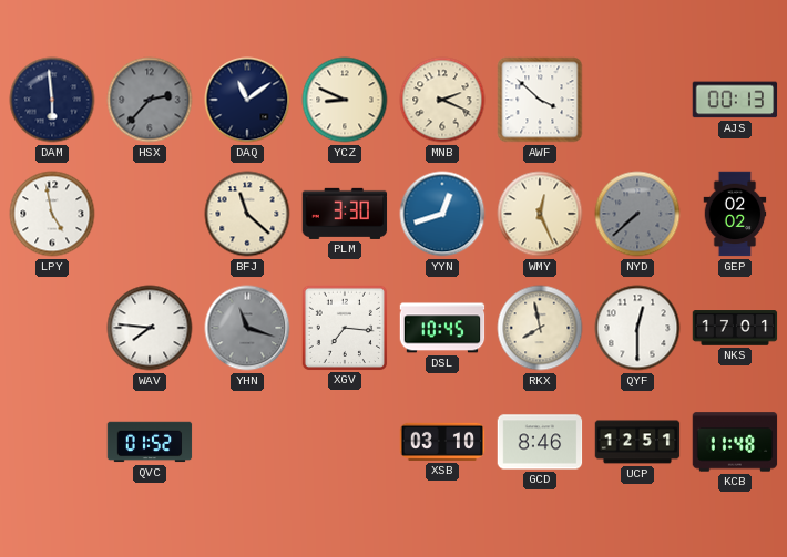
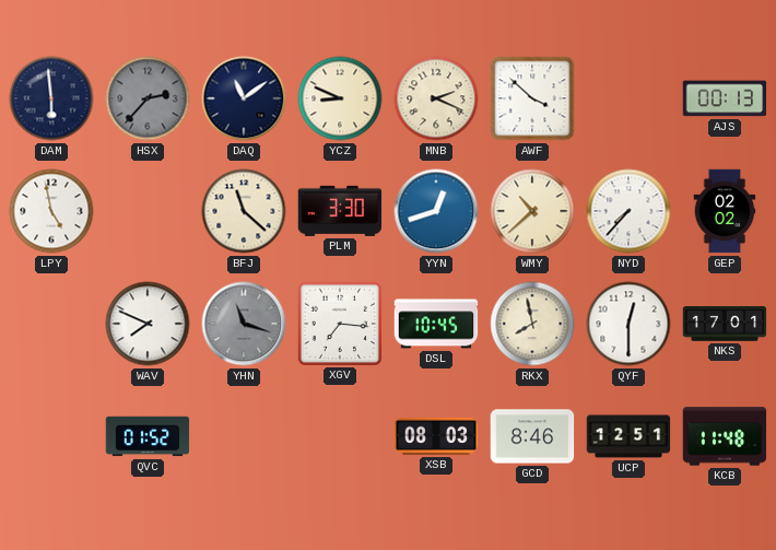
WMY: 12:26 -> 10:38
NYD: 7:38 -> 7:37
NYD dial: grey -> white
WAV: 7:46 -> 7:49
XSB: 03:10 -> 08:03
